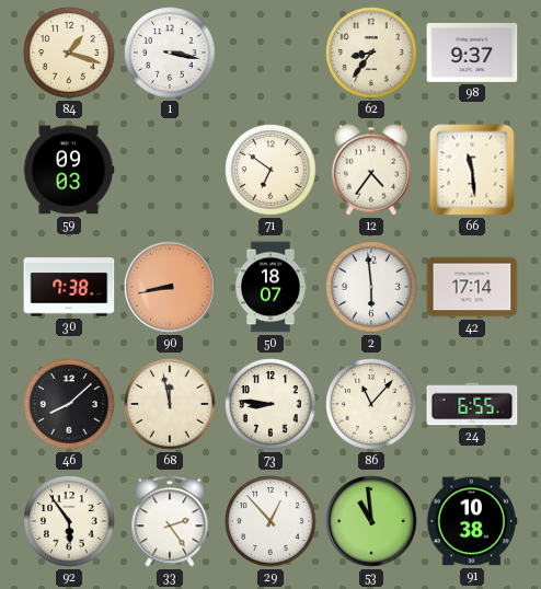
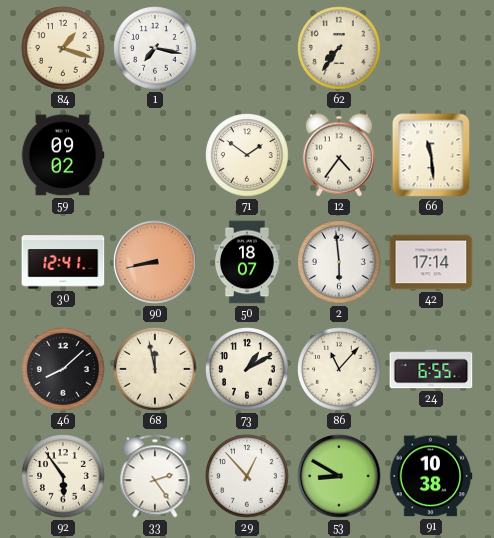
1: 3:17 -> 7:17
62: 8:36 -> 7:36
98: 9:37 -> none
59: 09:03 -> 09:02
71: 6:51 -> 1:51
30: 7:38 -> 12:41
73: 8:46 -> 1:10
53: 10:59 -> 8:50
